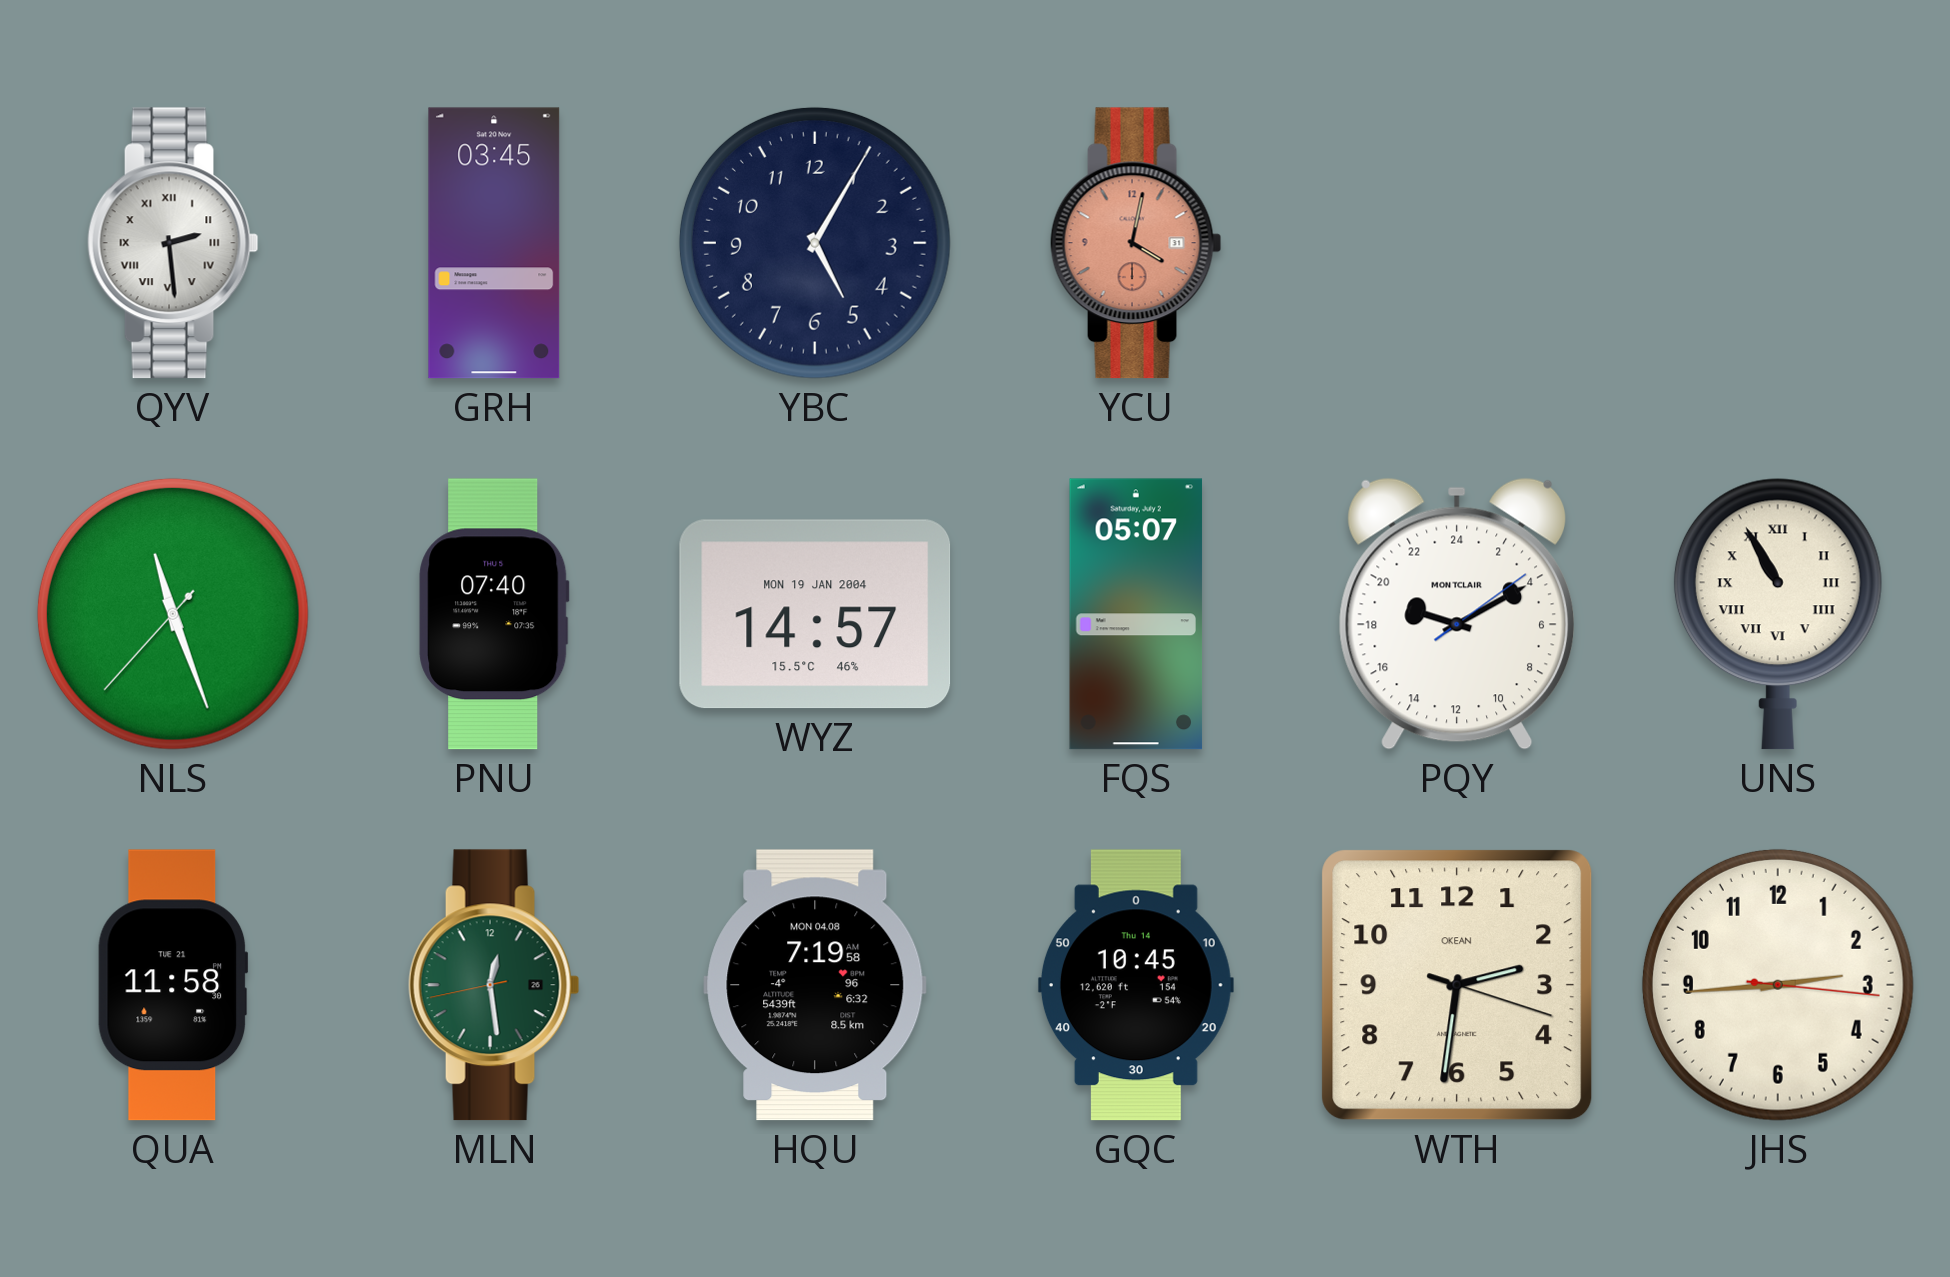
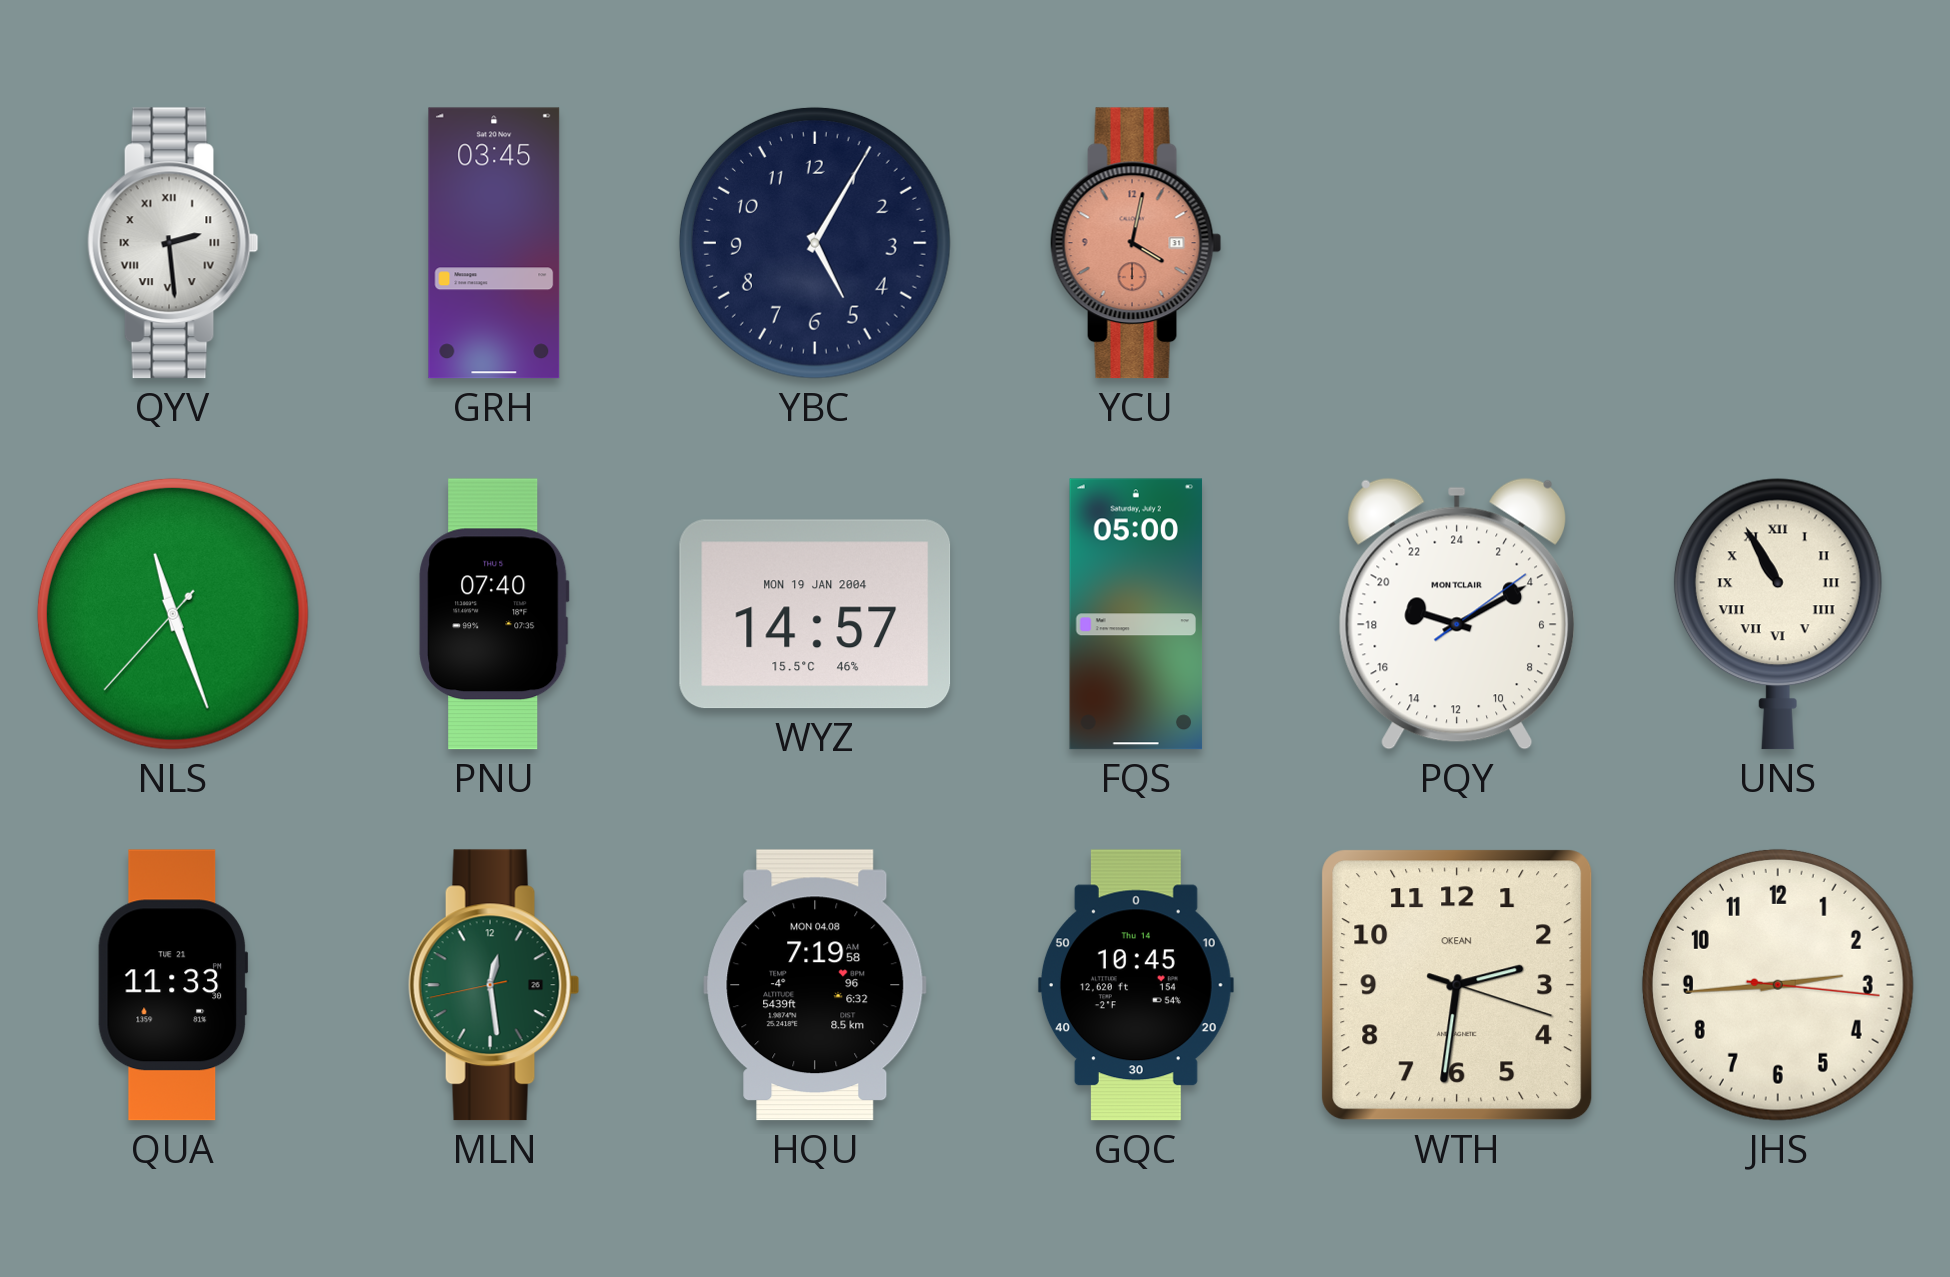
FQS: 05:07 -> 05:00
QUA: 11:58 -> 11:33
